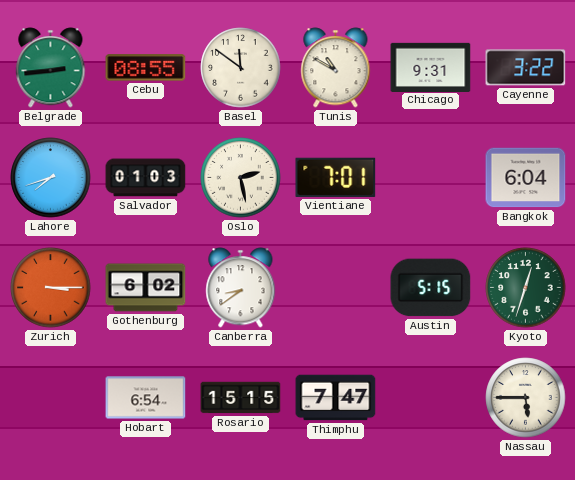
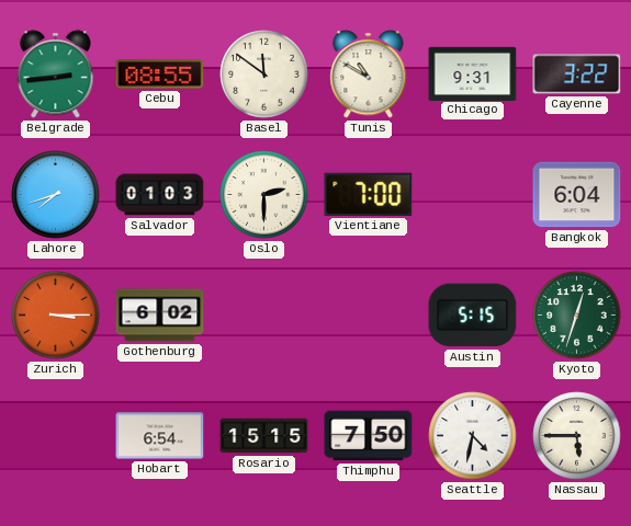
Oslo: 2:28 -> 2:30
Vientiane: 7:01 -> 7:00
Canberra: 8:39 -> none
Thimphu: 7:47 -> 7:50
Seattle: none -> 4:32
